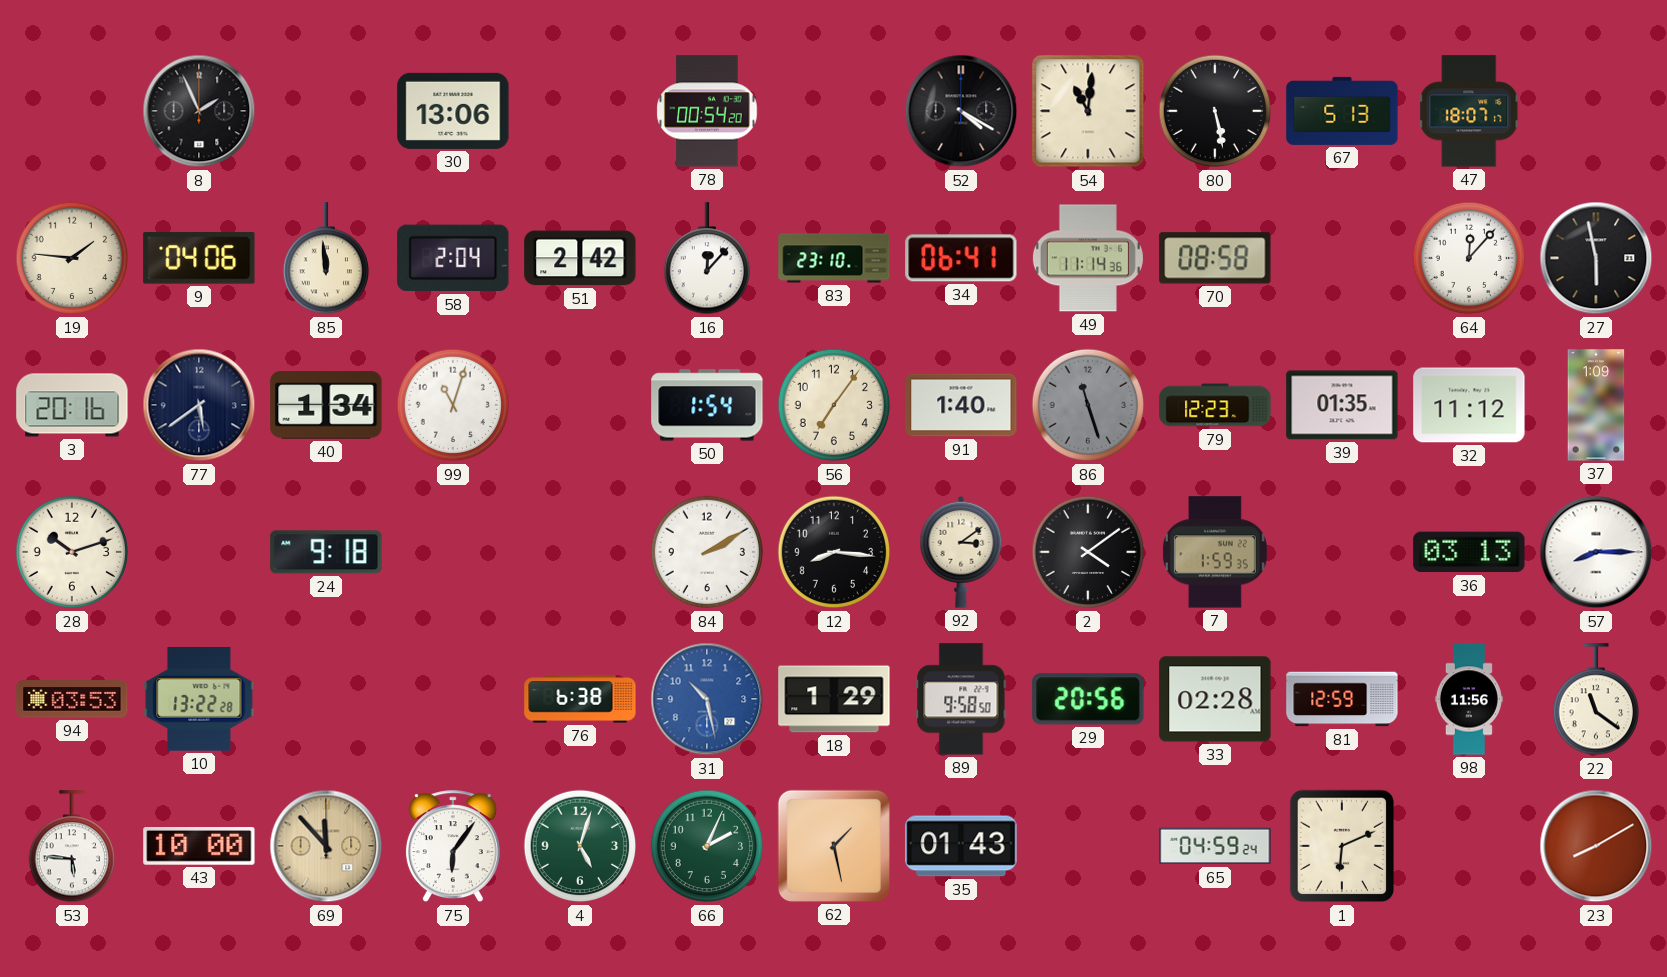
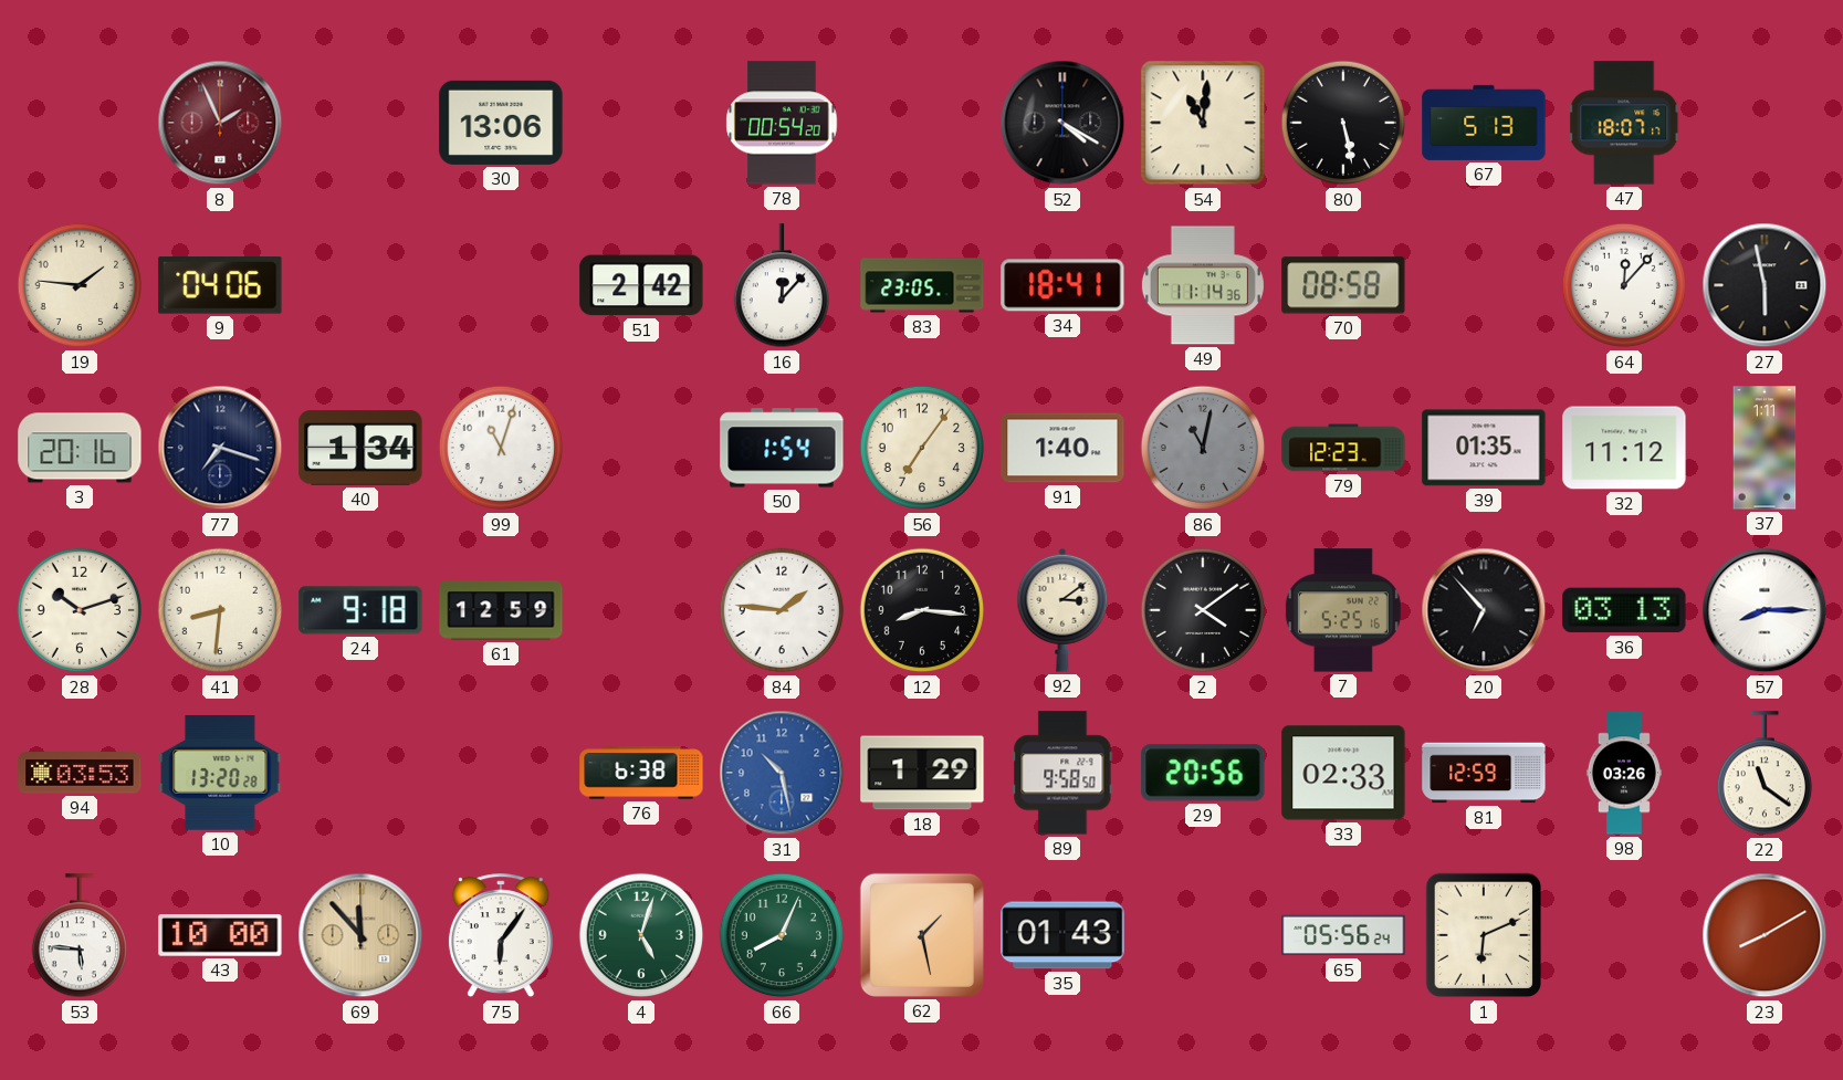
8 dial: black -> burgundy
85: 11:59 -> none
58: 2:04 -> none
83: 23:10 -> 23:05
34: 06:41 -> 18:41
77: 5:39 -> 7:18
86: 11:27 -> 11:02
37: 1:09 -> 1:11
41: none -> 8:31
61: none -> 12:59
84: 2:10 -> 1:46
7: 1:59 -> 5:25
20: none -> 6:53
10: 13:22 -> 13:20
33: 02:28 -> 02:33
98: 11:56 -> 03:26
66: 2:04 -> 8:04
65: 04:59 -> 05:56
